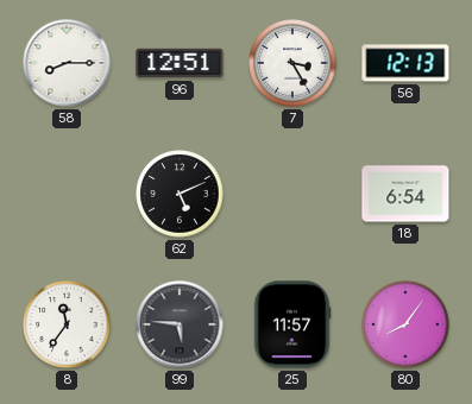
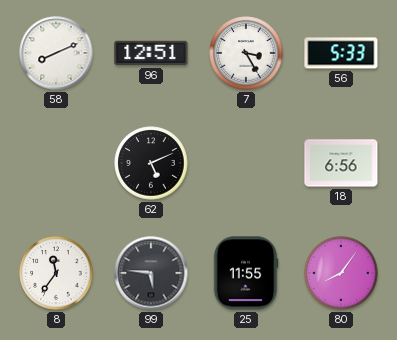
58: 8:15 -> 8:11
56: 12:13 -> 5:33
18: 6:54 -> 6:56
25: 11:57 -> 11:55
